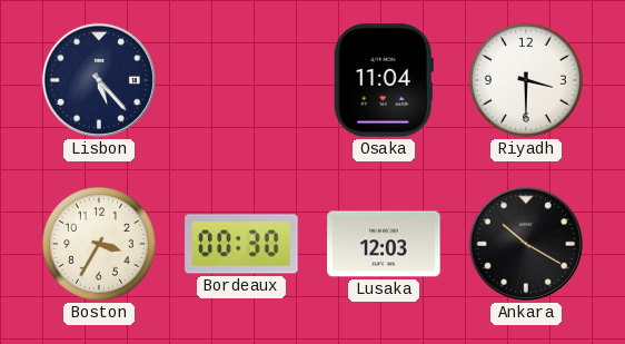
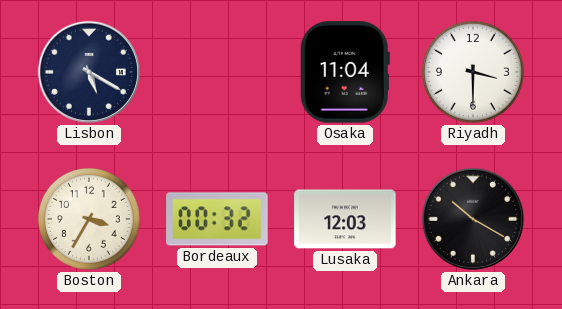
Lisbon: 5:23 -> 5:20
Bordeaux: 00:30 -> 00:32
